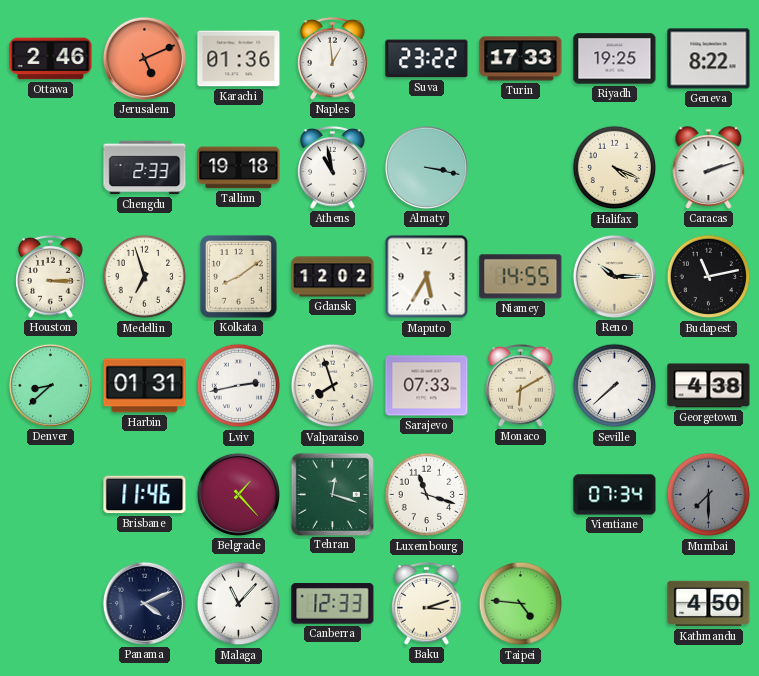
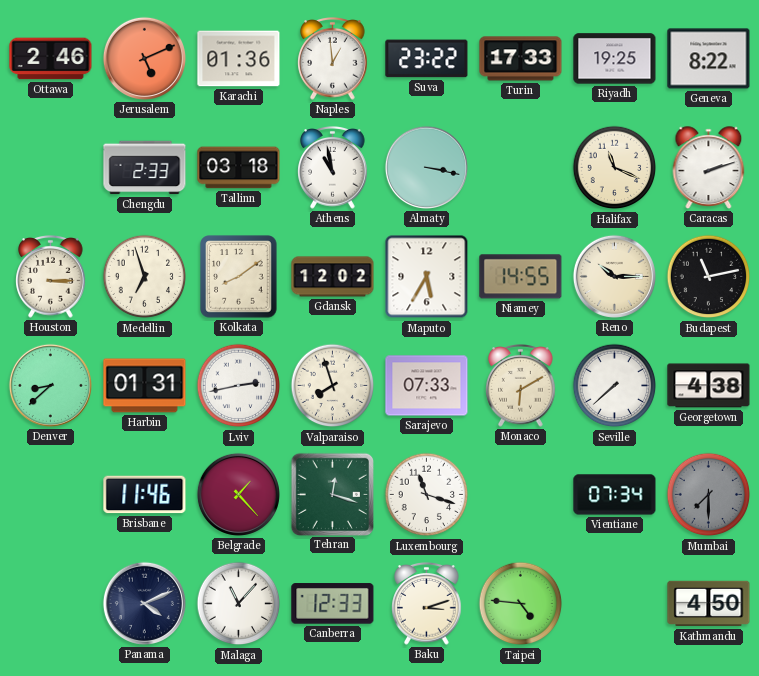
Tallinn: 19:18 -> 03:18
Halifax: 4:19 -> 11:19
